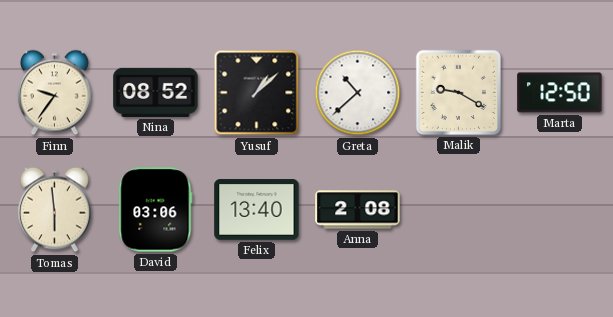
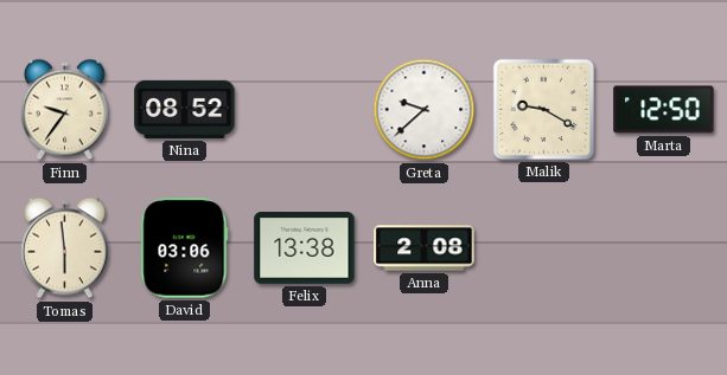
Yusuf: 1:08 -> none
Greta: 10:38 -> 9:38
Felix: 13:40 -> 13:38
